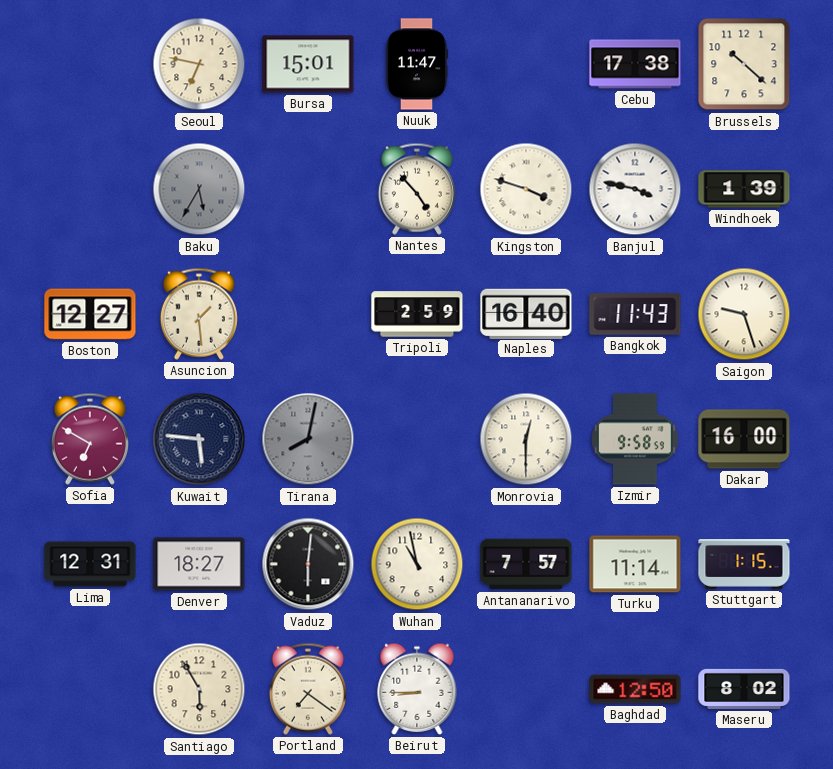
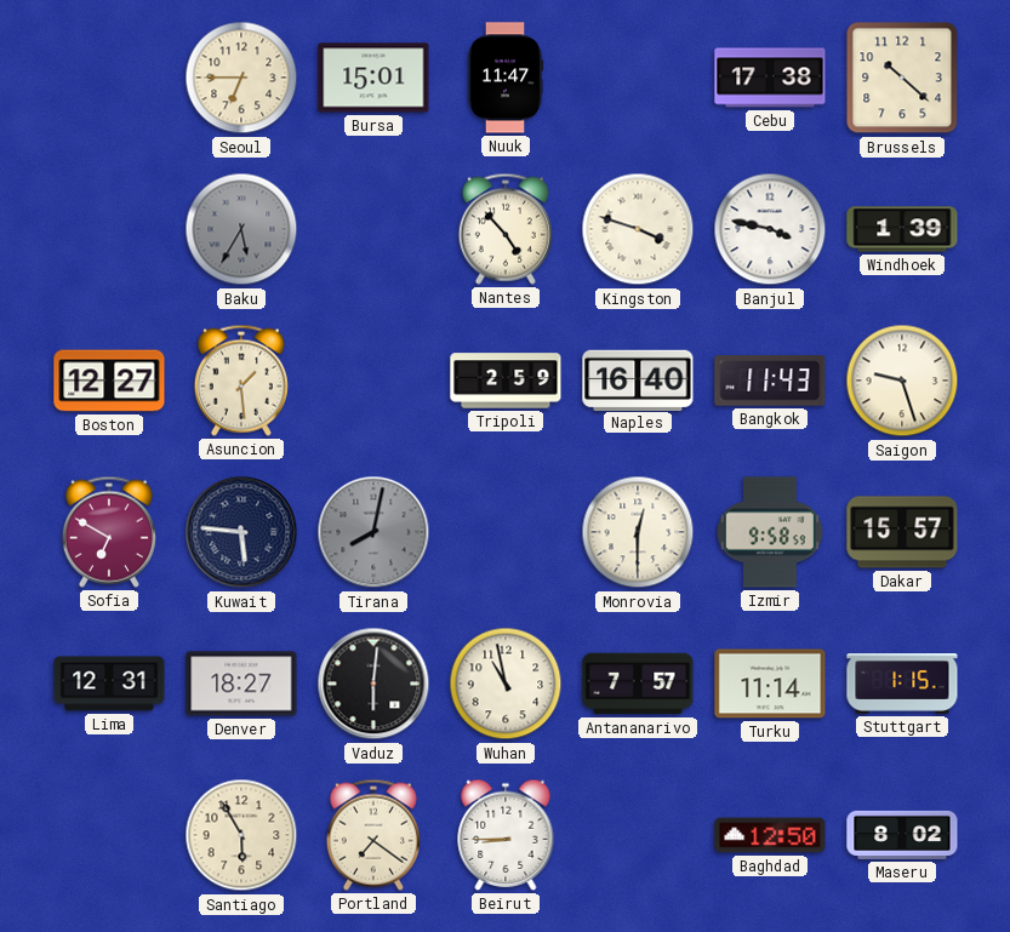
Seoul: 6:47 -> 6:45
Dakar: 16:00 -> 15:57
